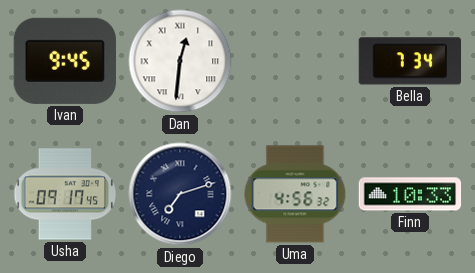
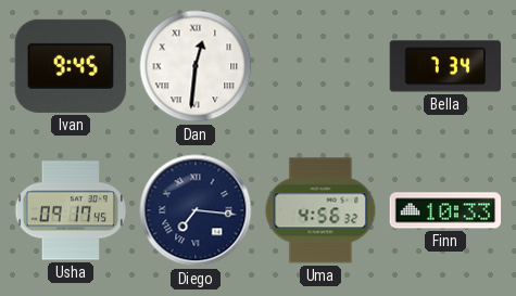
Diego: 7:12 -> 7:16
